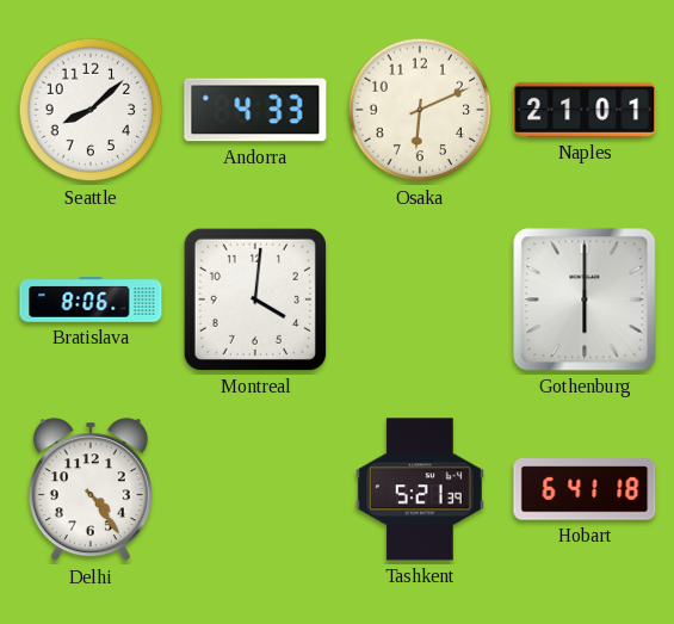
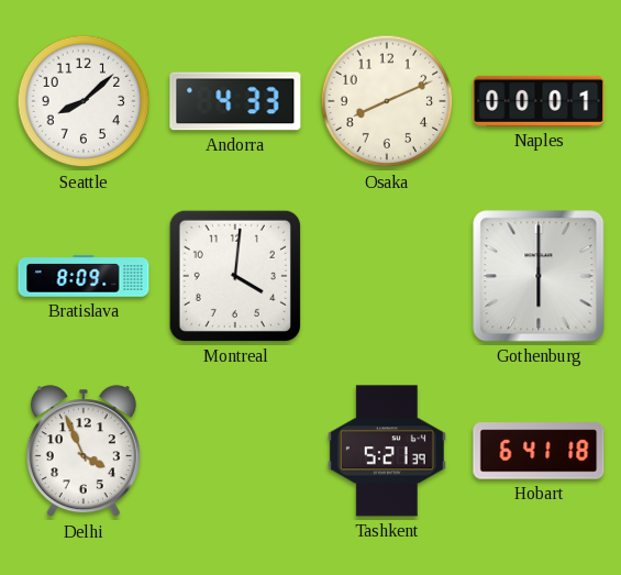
Osaka: 6:11 -> 8:11
Naples: 21:01 -> 00:01
Bratislava: 8:06 -> 8:09
Delhi: 4:24 -> 3:56
